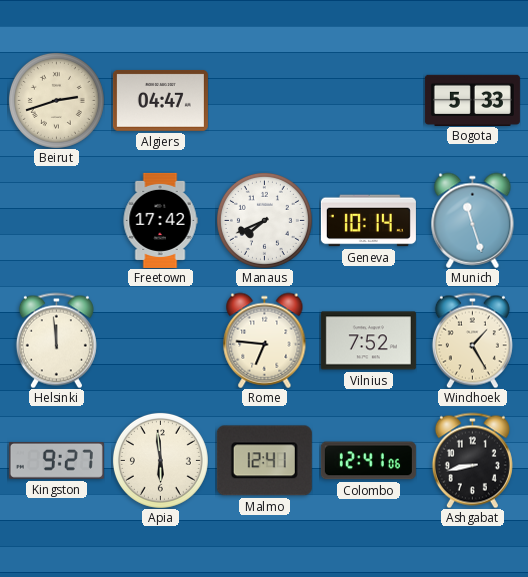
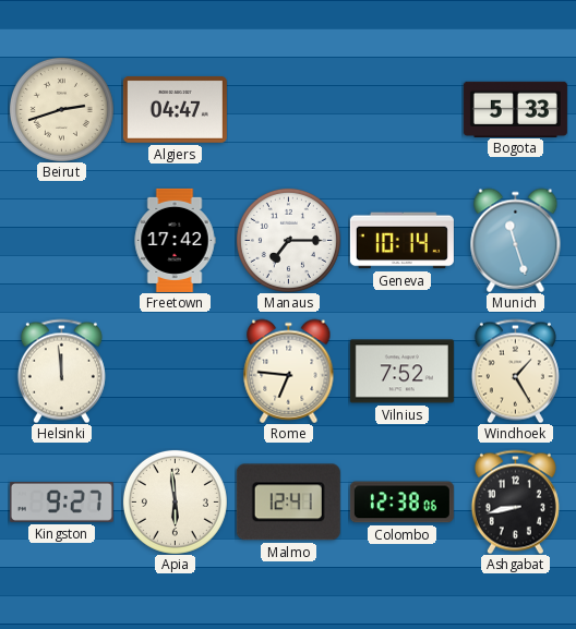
Manaus: 7:41 -> 7:15
Colombo: 12:41 -> 12:38
